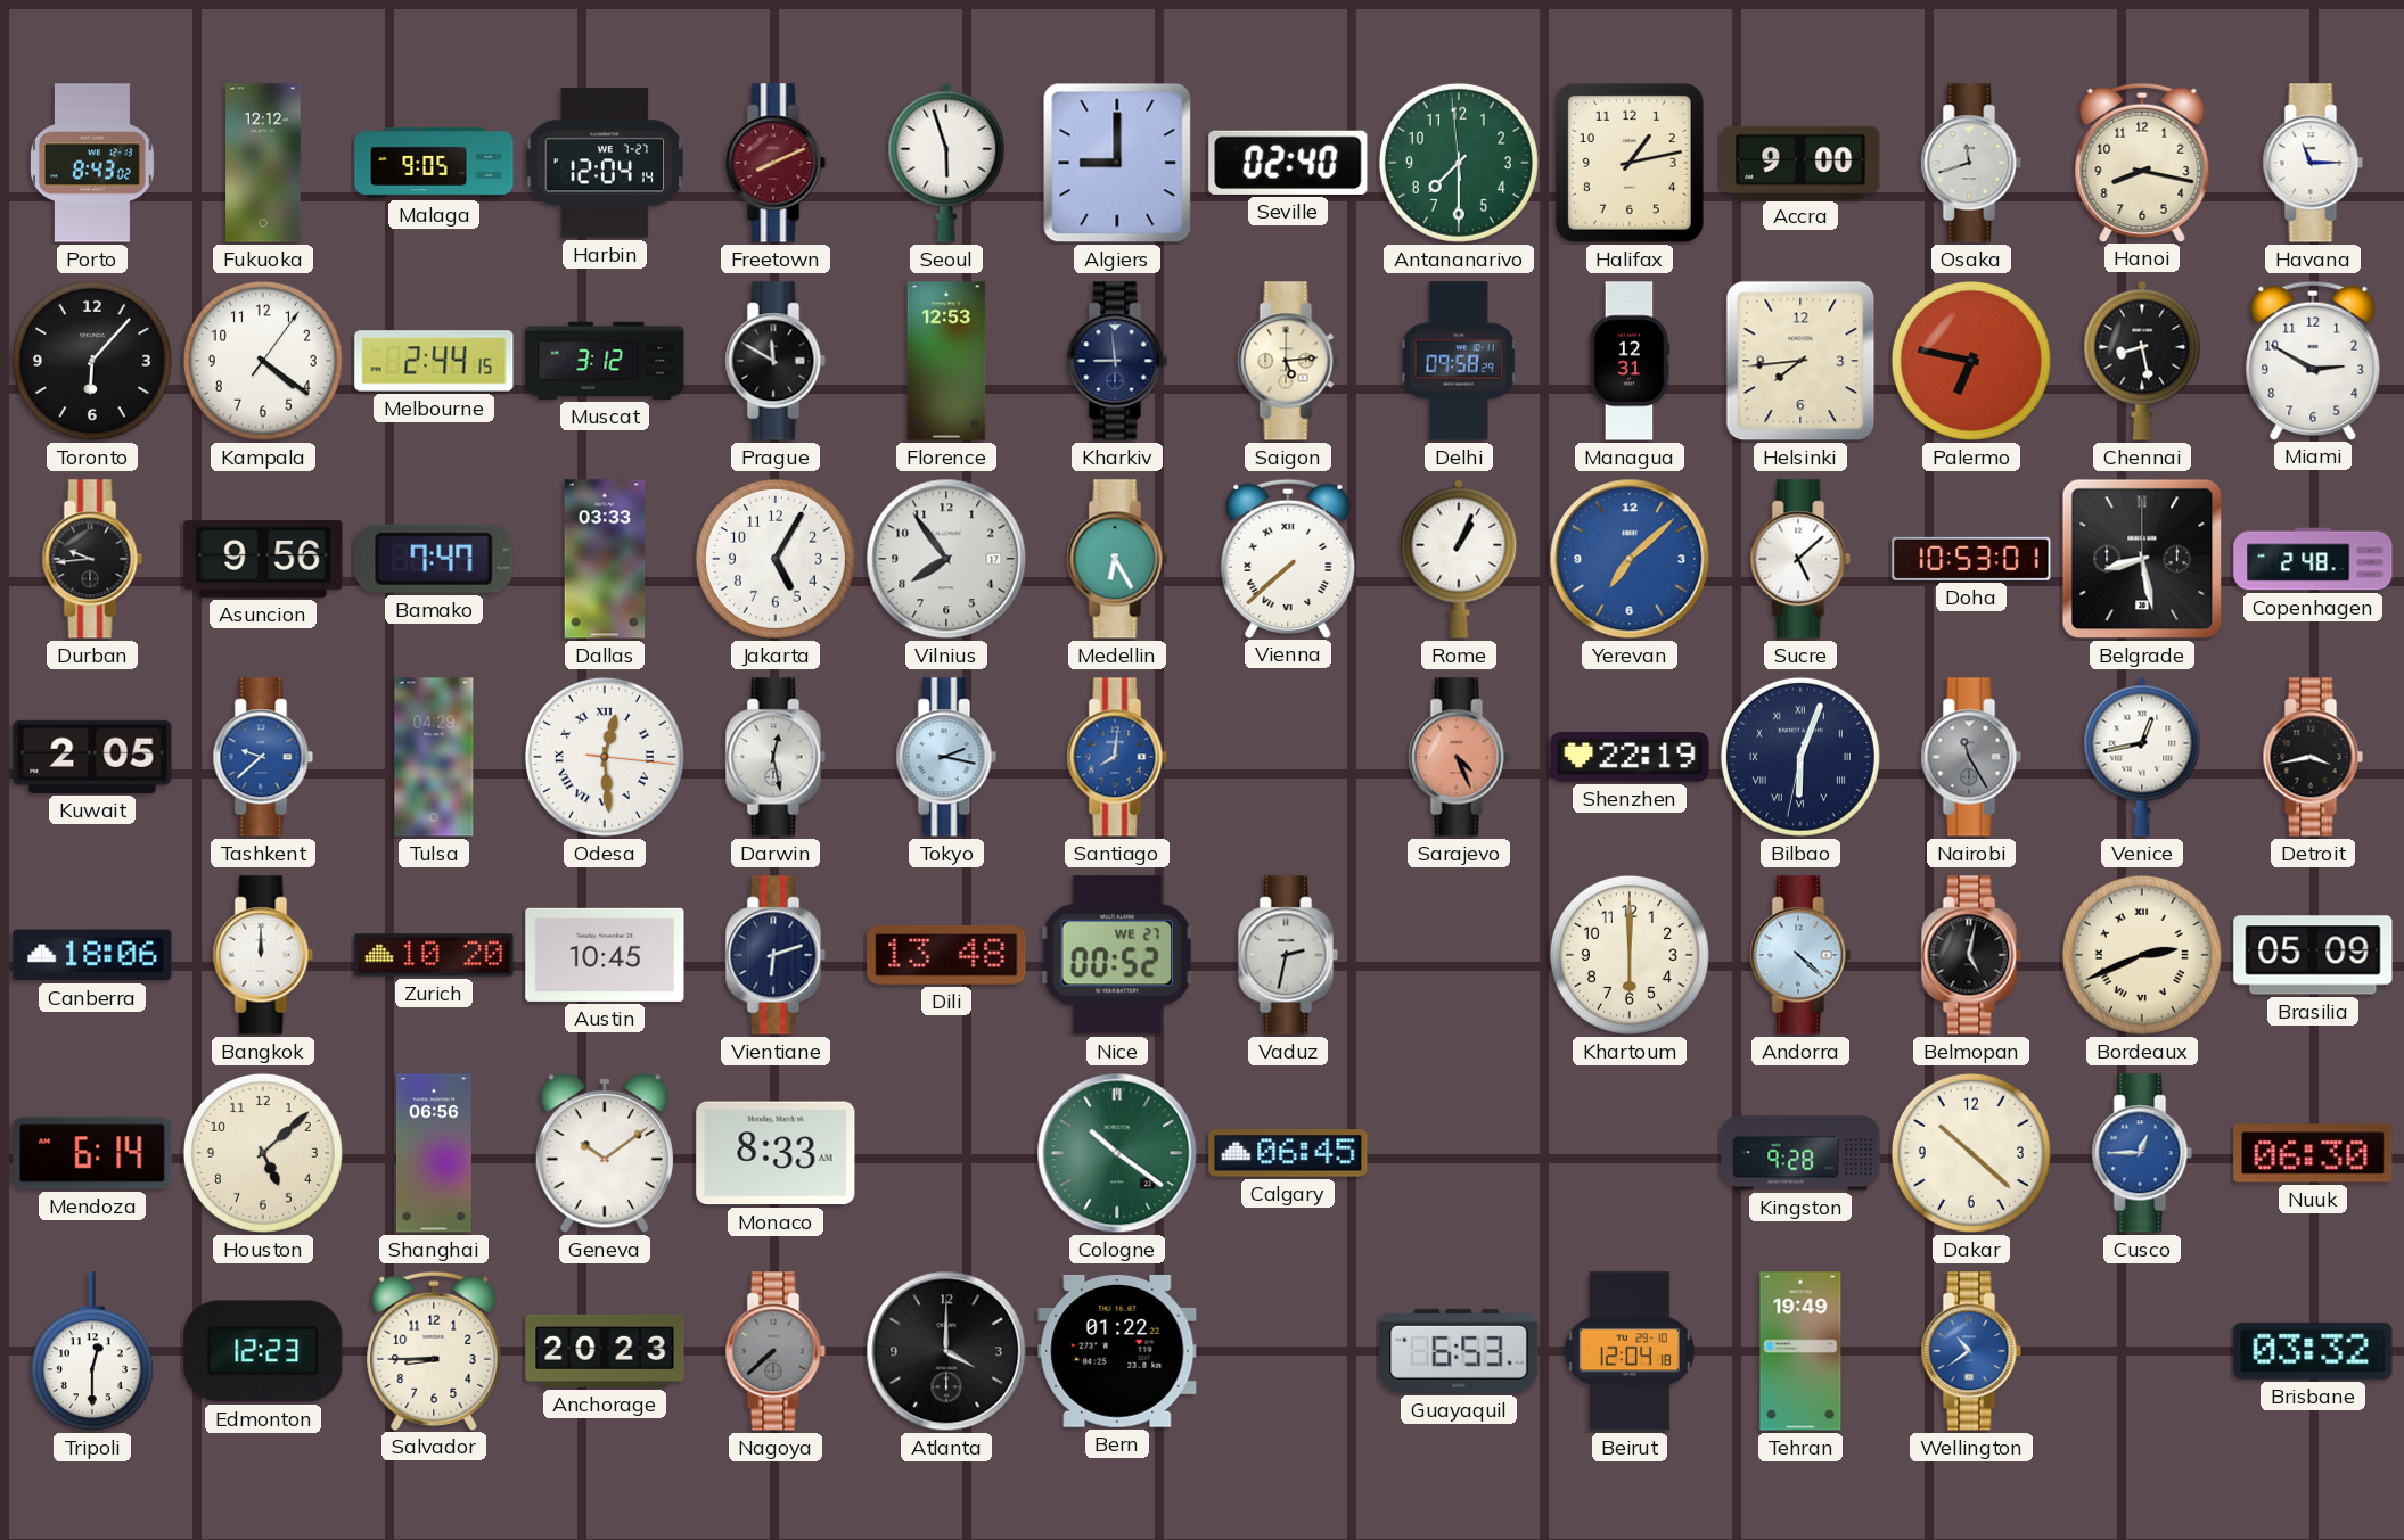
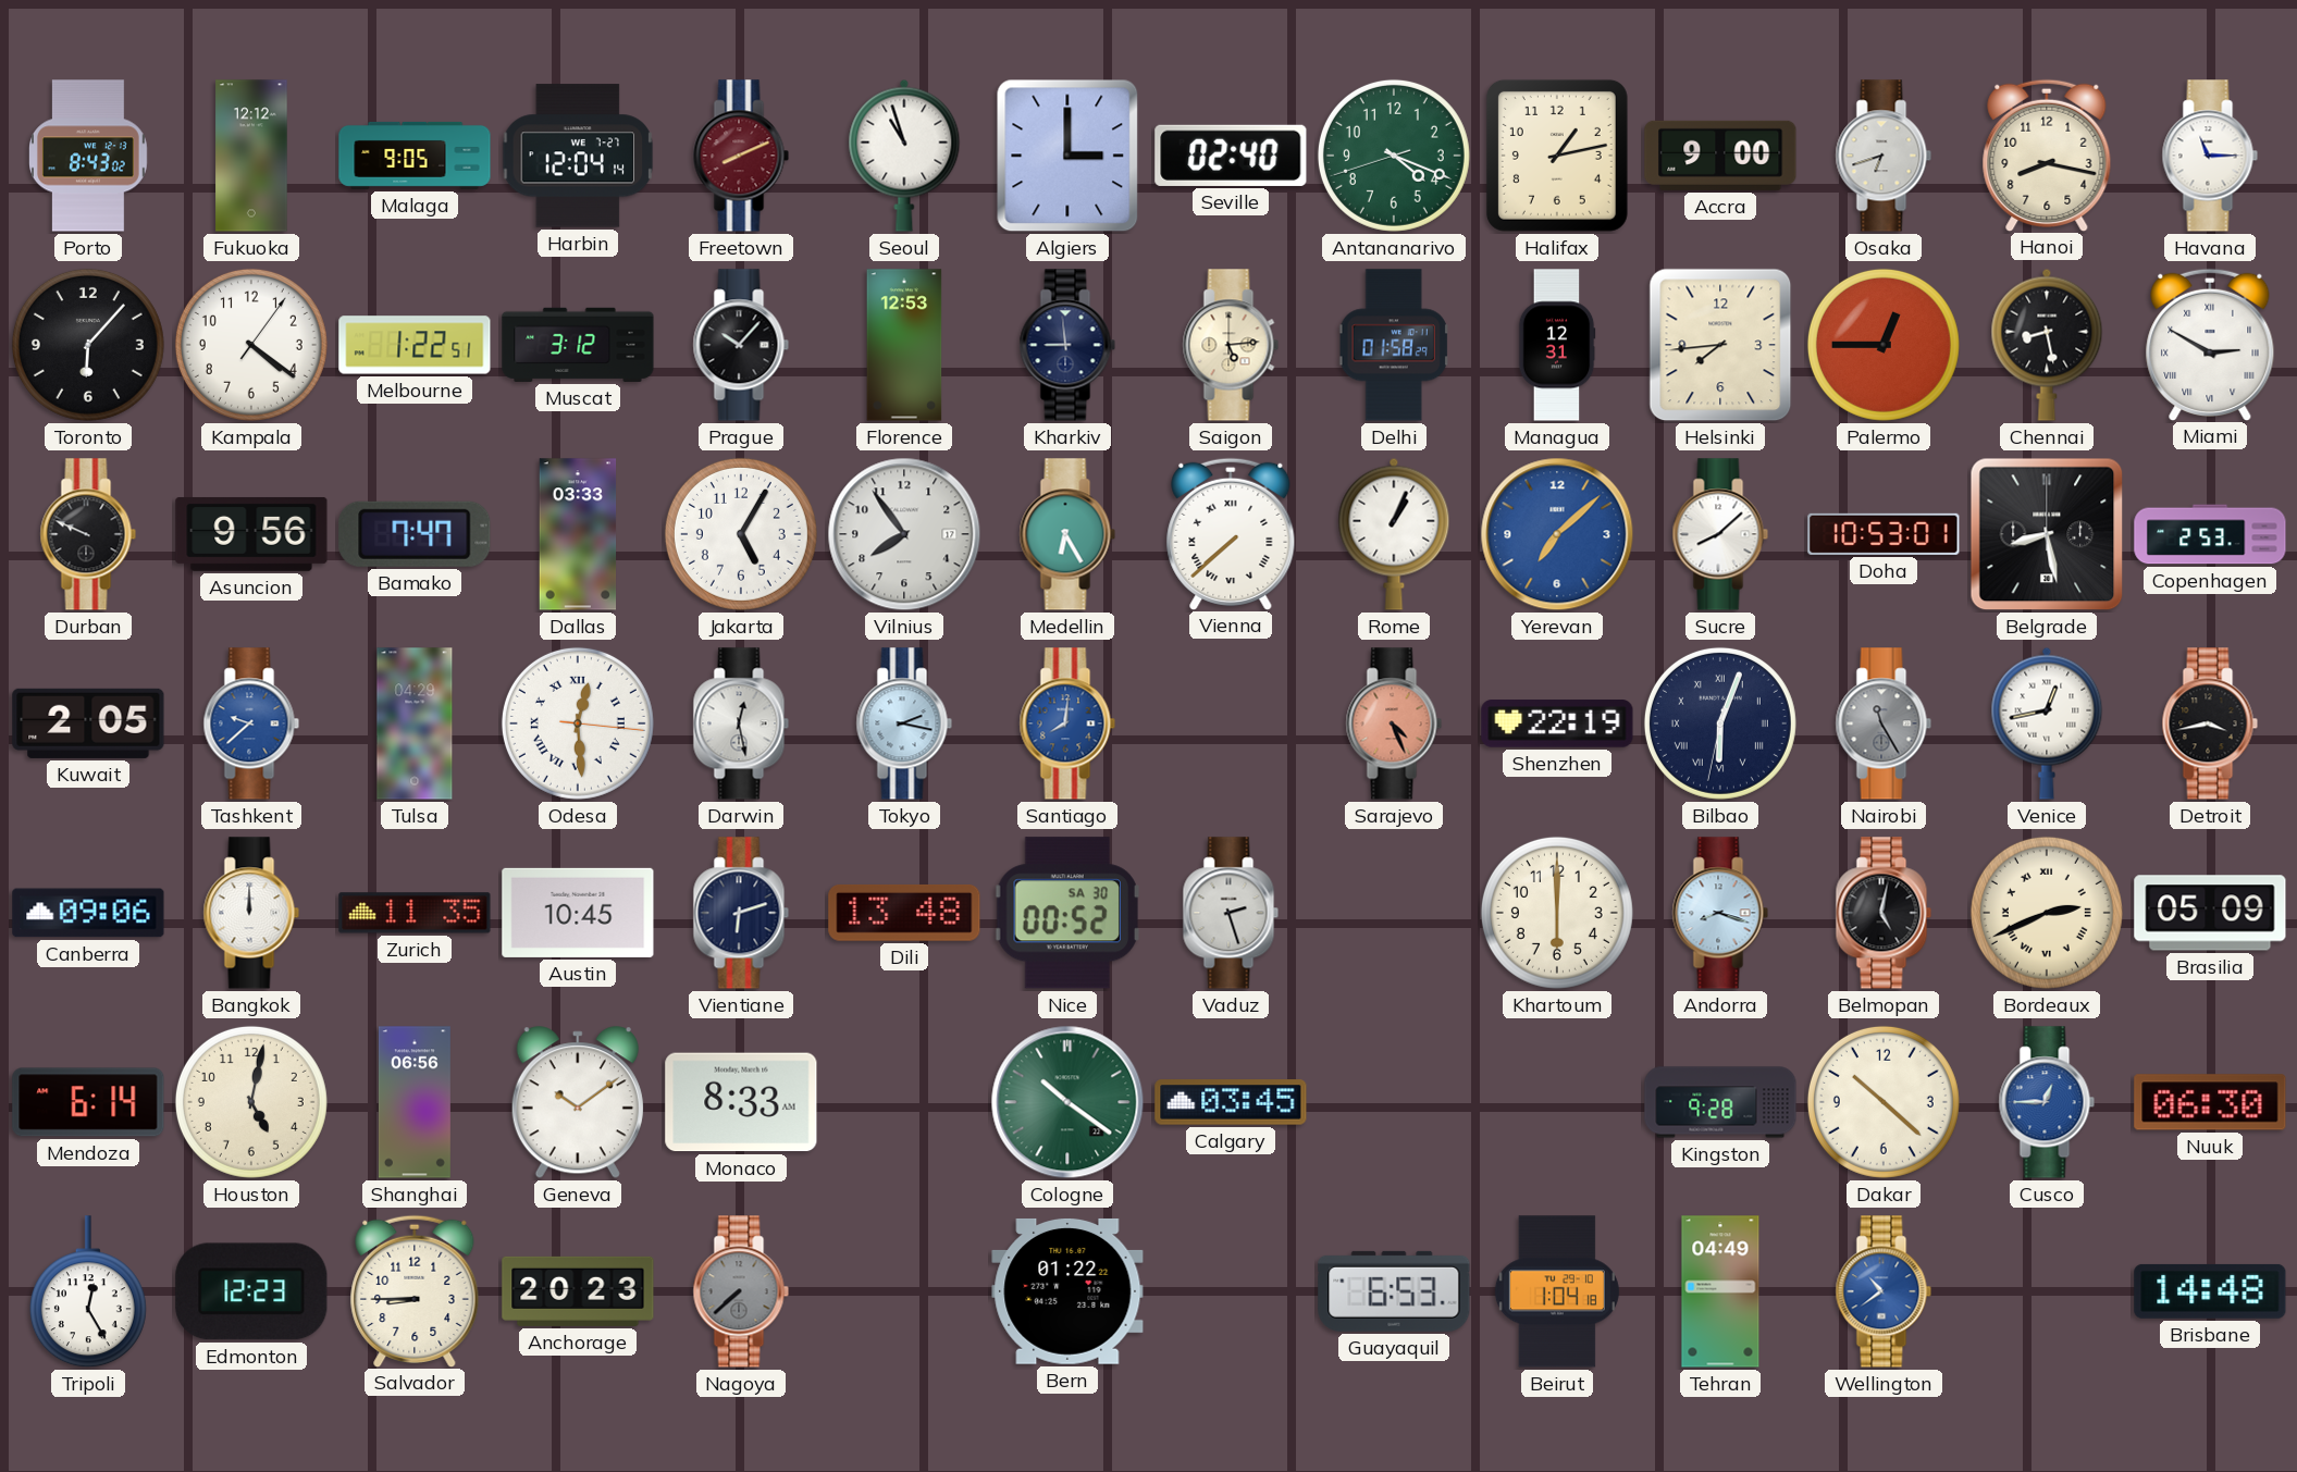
Seoul: 5:57 -> 10:57
Algiers: 9:00 -> 3:00
Antananarivo: 7:29 -> 4:18
Osaka: 11:42 -> 6:42
Melbourne: 2:44 -> 1:22
Prague: 11:50 -> 10:07
Delhi: 09:58 -> 01:58
Palermo: 6:47 -> 12:45
Miami numerals: Arabic -> Roman
Durban: 9:44 -> 9:49
Sucre: 5:08 -> 8:08
Copenhagen: 2:48 -> 2:53
Canberra: 18:06 -> 09:06
Zurich: 10:20 -> 11:35
Nice date: WE 27 -> SA 30
Vaduz: 2:32 -> 2:27
Andorra: 4:22 -> 8:18
Houston: 5:08 -> 5:02
Calgary: 06:45 -> 03:45
Tripoli: 12:30 -> 12:25
Atlanta: 4:00 -> none
Beirut: 12:04 -> 1:04
Tehran: 19:49 -> 04:49
Brisbane: 03:32 -> 14:48
